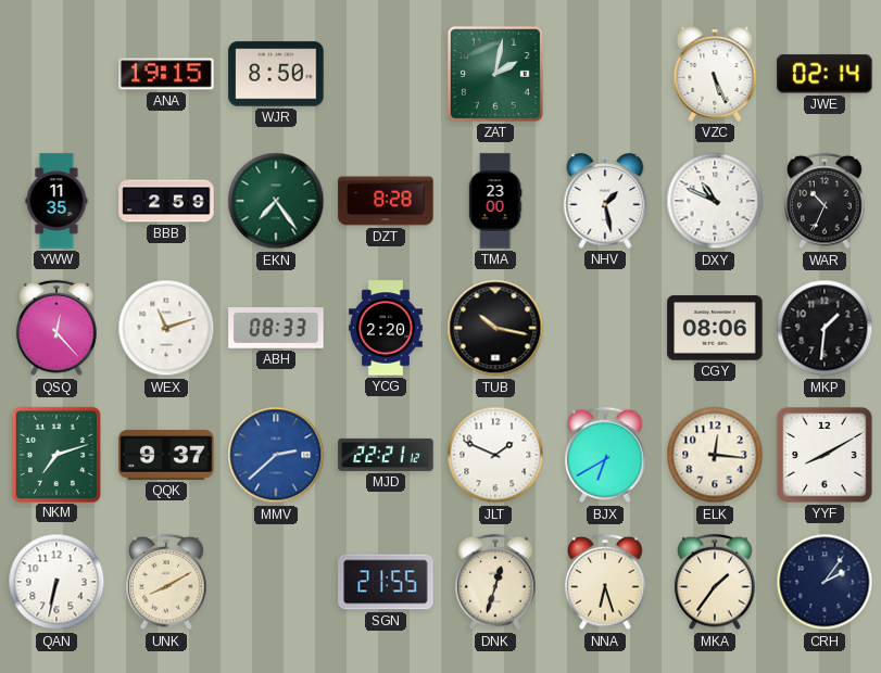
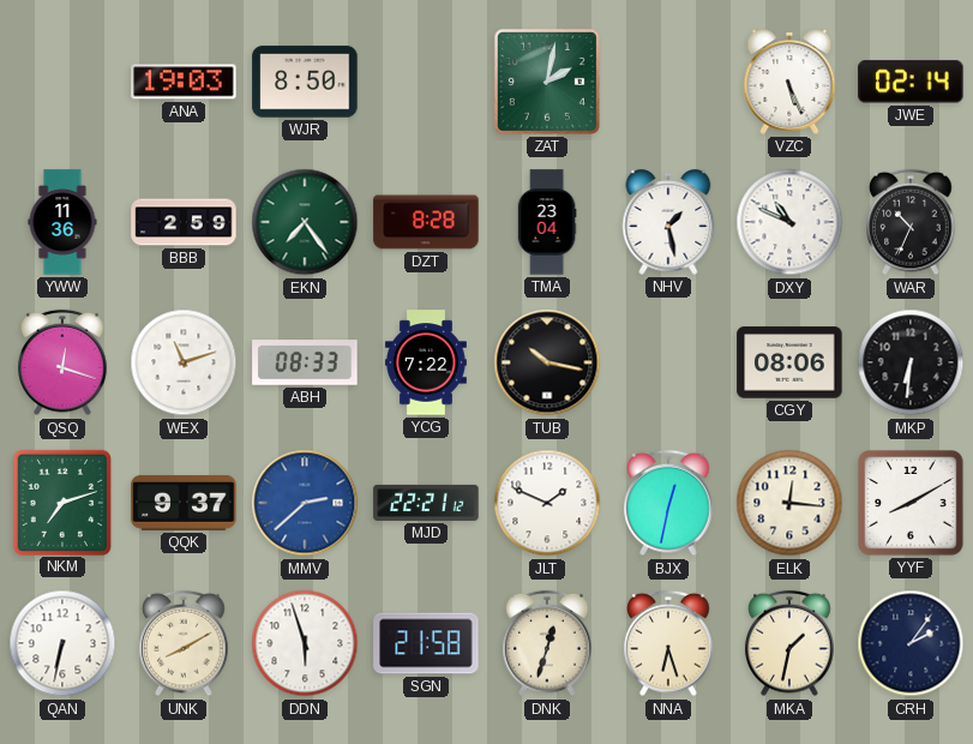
ANA: 19:15 -> 19:03
YWW: 11:35 -> 11:36
TMA: 23:00 -> 23:04
QSQ: 12:23 -> 12:18
YCG: 2:20 -> 7:22
MKP: 1:31 -> 6:31
BJX: 6:40 -> 12:32
DDN: none -> 5:57
SGN: 21:55 -> 21:58
MKA: 1:36 -> 1:32
